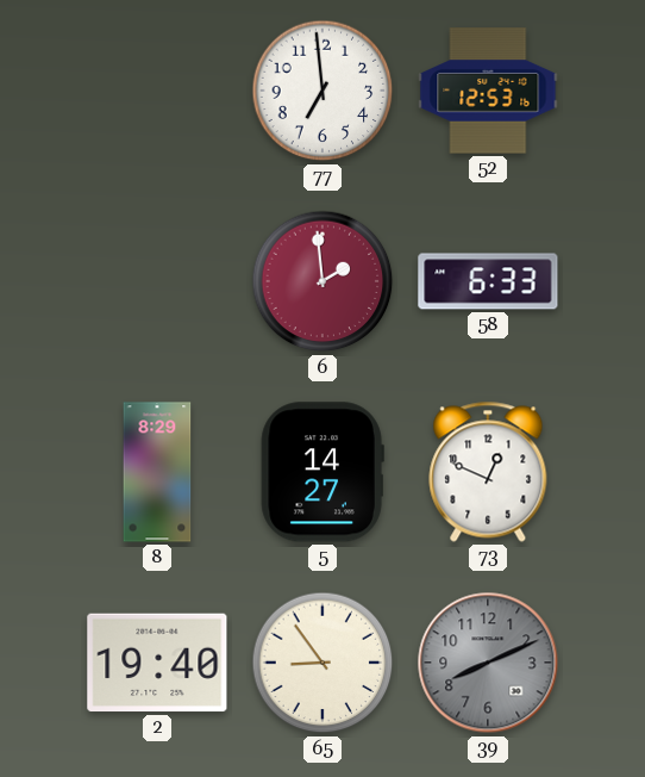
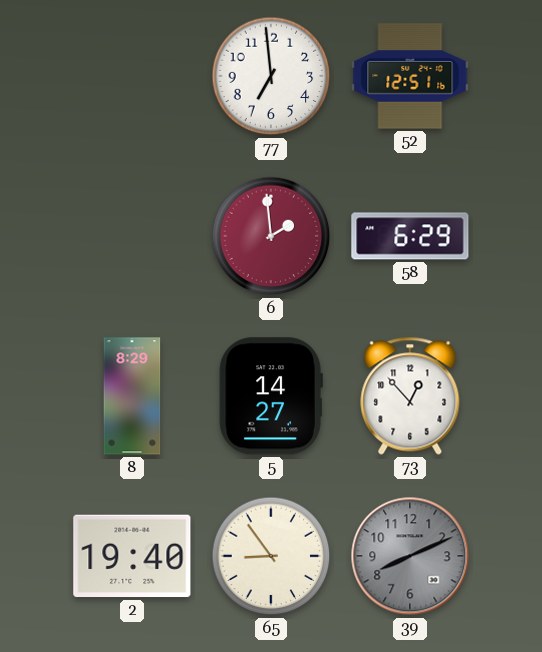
52: 12:53 -> 12:51
58: 6:33 -> 6:29
73: 12:49 -> 12:53
